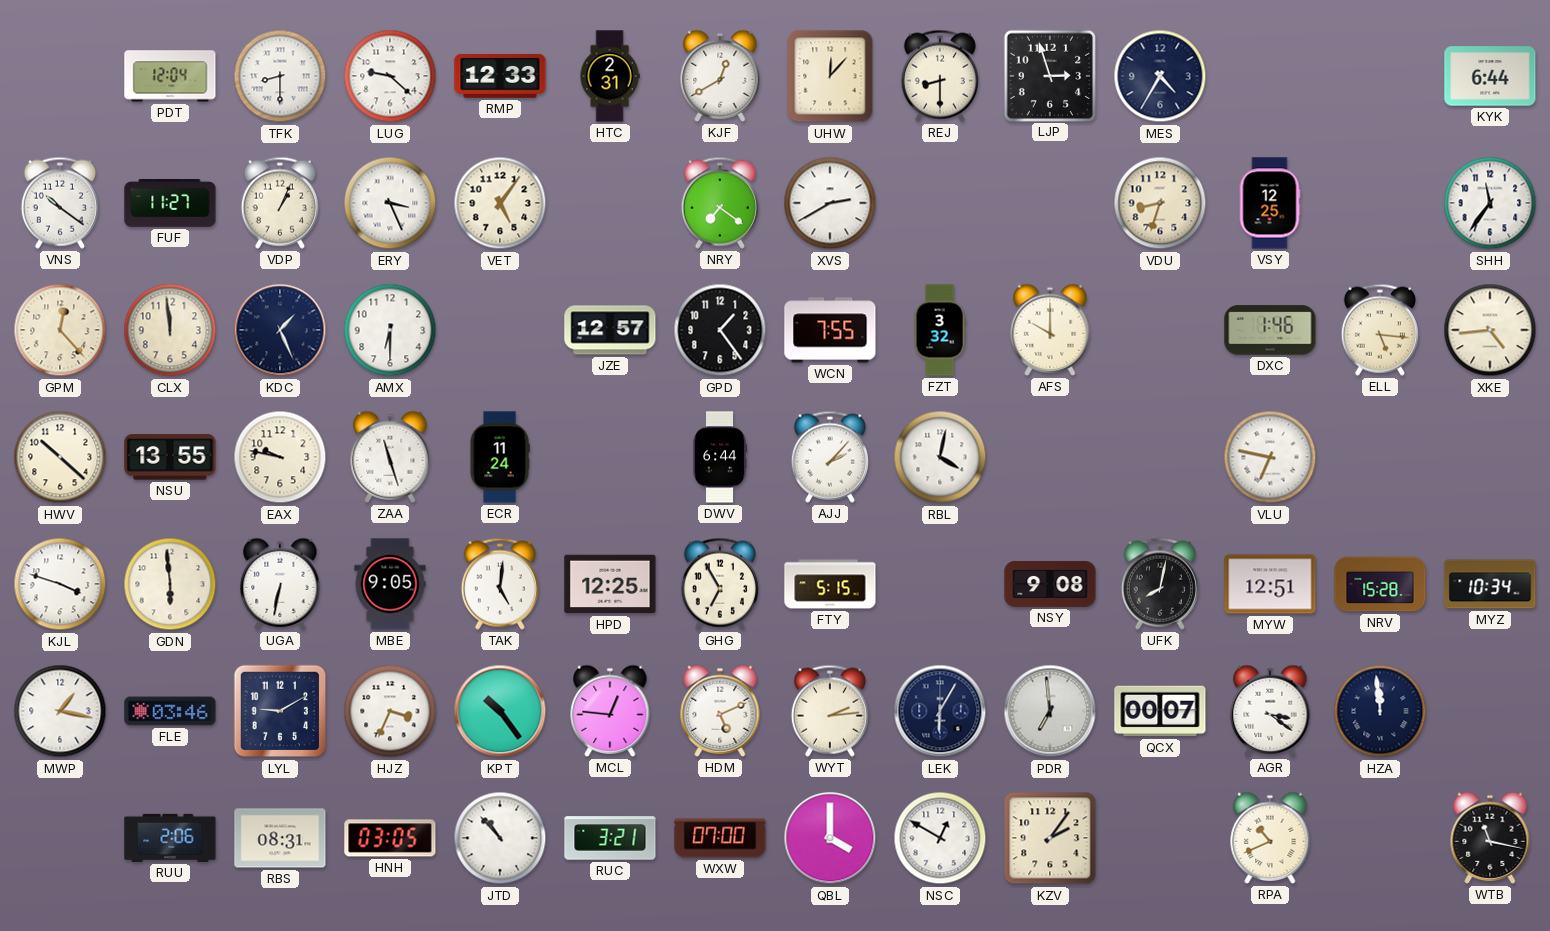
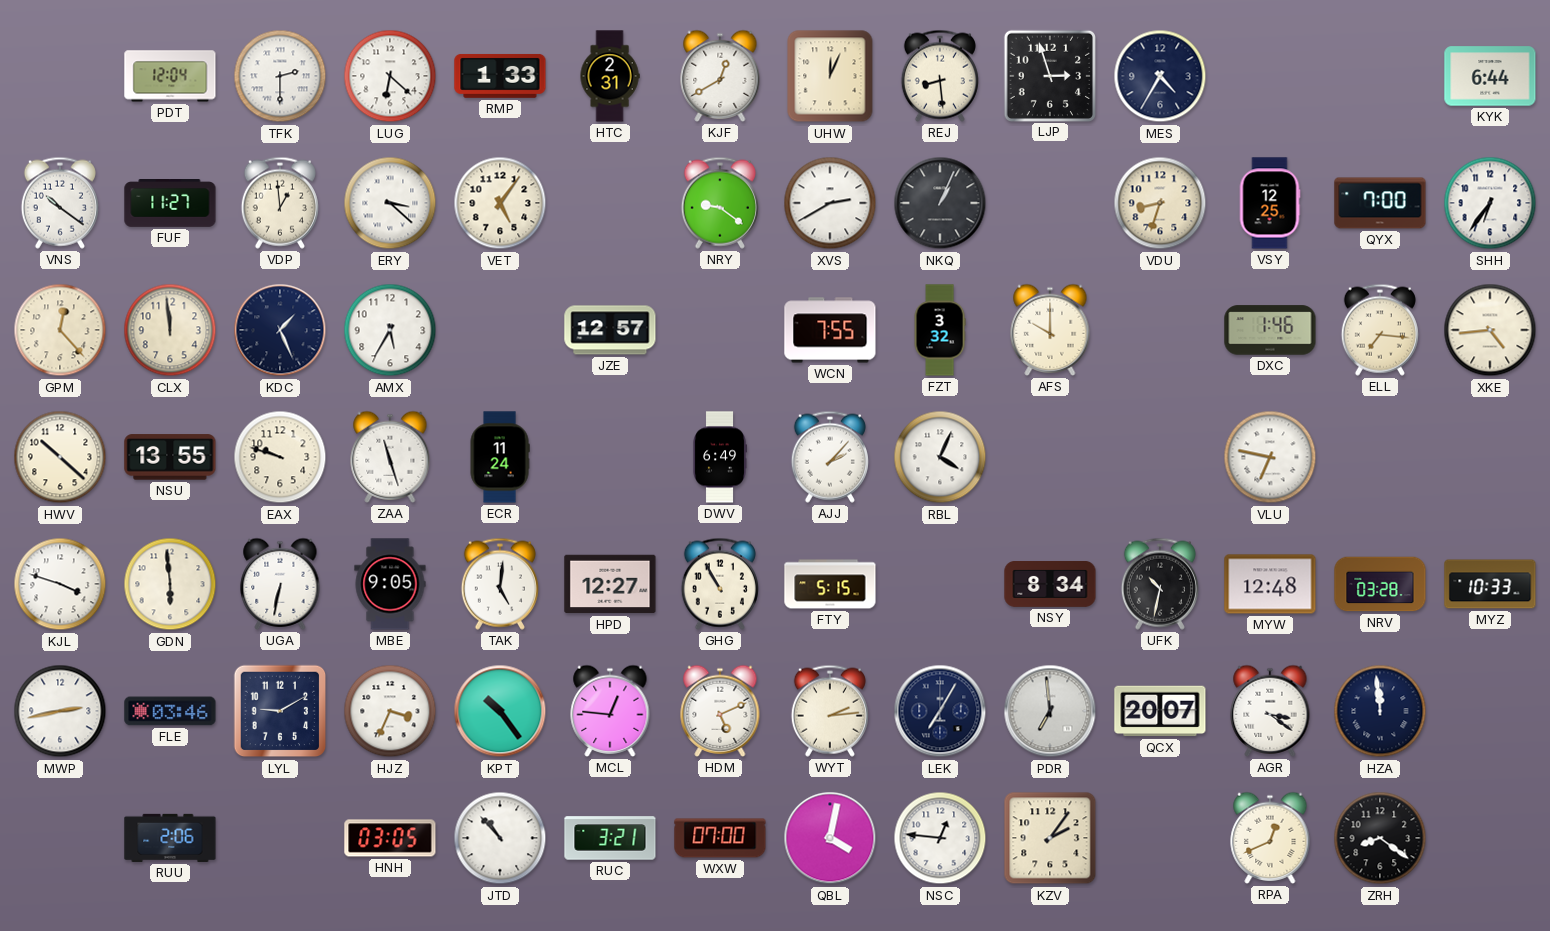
TFK: 8:30 -> 2:30
LUG: 9:22 -> 6:22
RMP: 12:33 -> 1:33
UHW: 12:07 -> 12:04
REJ: 8:30 -> 8:29
VDP: 1:04 -> 12:59
ERY: 3:26 -> 3:22
NRY: 7:21 -> 9:21
NKQ: none -> 1:04
QYX: none -> 7:00
SHH: 11:36 -> 6:36
AMX: 6:30 -> 5:35
GPD: 1:24 -> none
ELL: 5:16 -> 7:16
EAX: 9:47 -> 9:48
DWV: 6:44 -> 6:49
RBL: 4:02 -> 4:04
HPD: 12:25 -> 12:27
GHG: 6:55 -> 10:55
NSY: 9:08 -> 8:34
UFK: 8:02 -> 10:32
MYW: 12:51 -> 12:48
NRV: 15:28 -> 03:28
MYZ: 10:34 -> 10:33
MWP: 1:17 -> 2:43
LEK: 6:05 -> 7:05
QCX: 00:07 -> 20:07
RBS: 08:31 -> none
QBL: 4:00 -> 4:02
NSC: 12:50 -> 12:46
RPA: 10:41 -> 12:41
ZRH: none -> 8:21
WTB: 11:17 -> none
